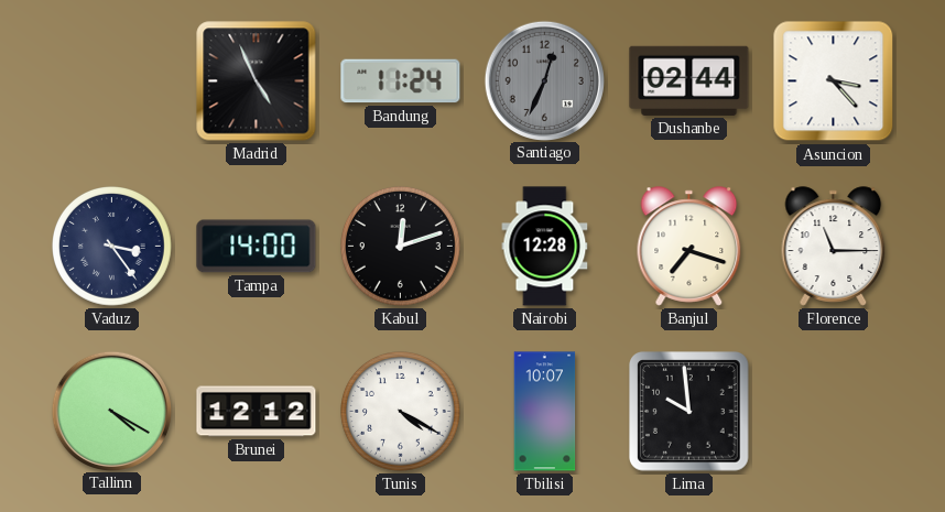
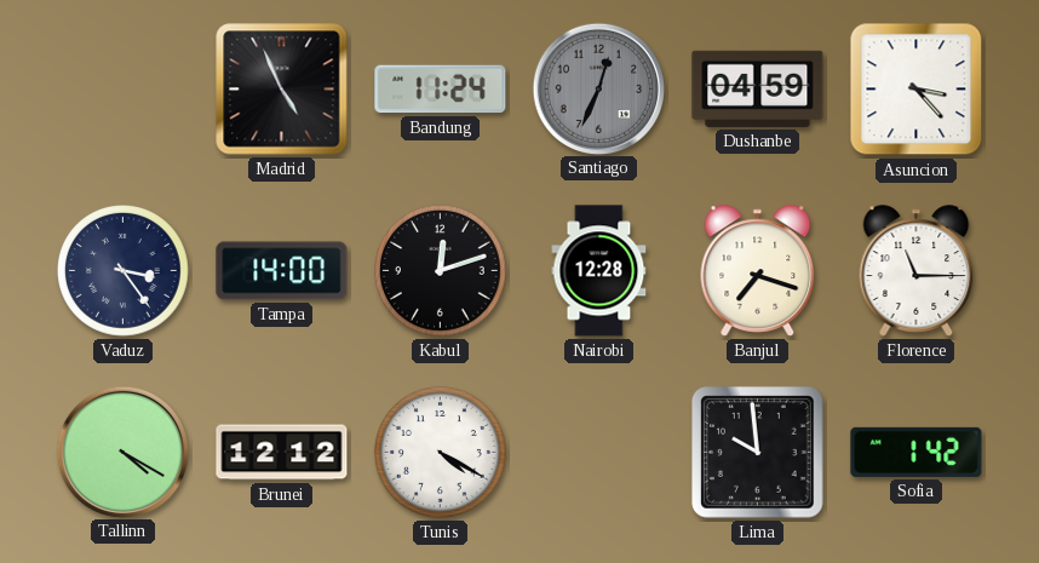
Dushanbe: 02:44 -> 04:59
Tbilisi: 10:07 -> none
Sofia: none -> 1:42
